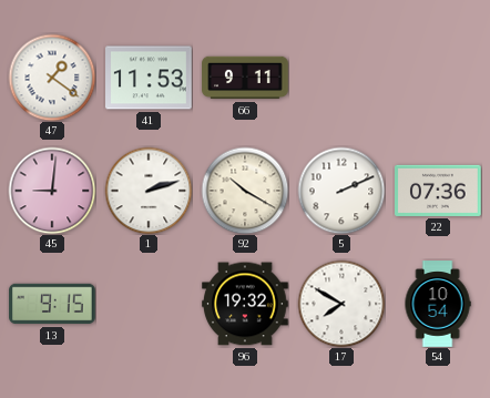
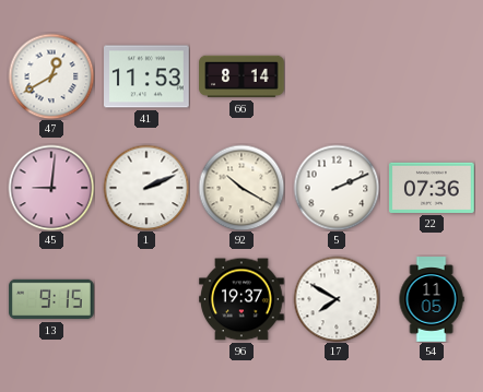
47: 1:21 -> 12:40
66: 9:11 -> 8:14
1: 2:12 -> 2:11
96: 19:32 -> 19:37
54: 10:54 -> 11:05
